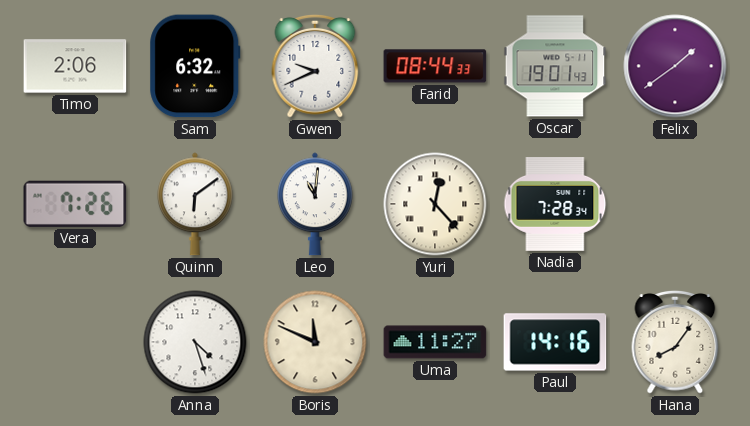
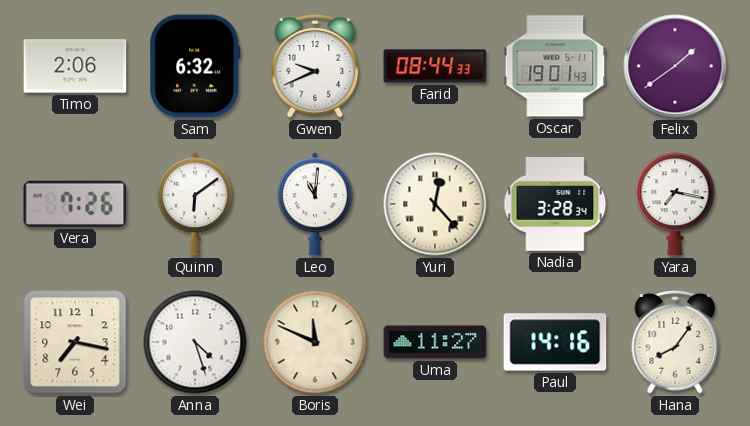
Nadia: 7:28 -> 3:28
Yara: none -> 7:17
Wei: none -> 7:17
